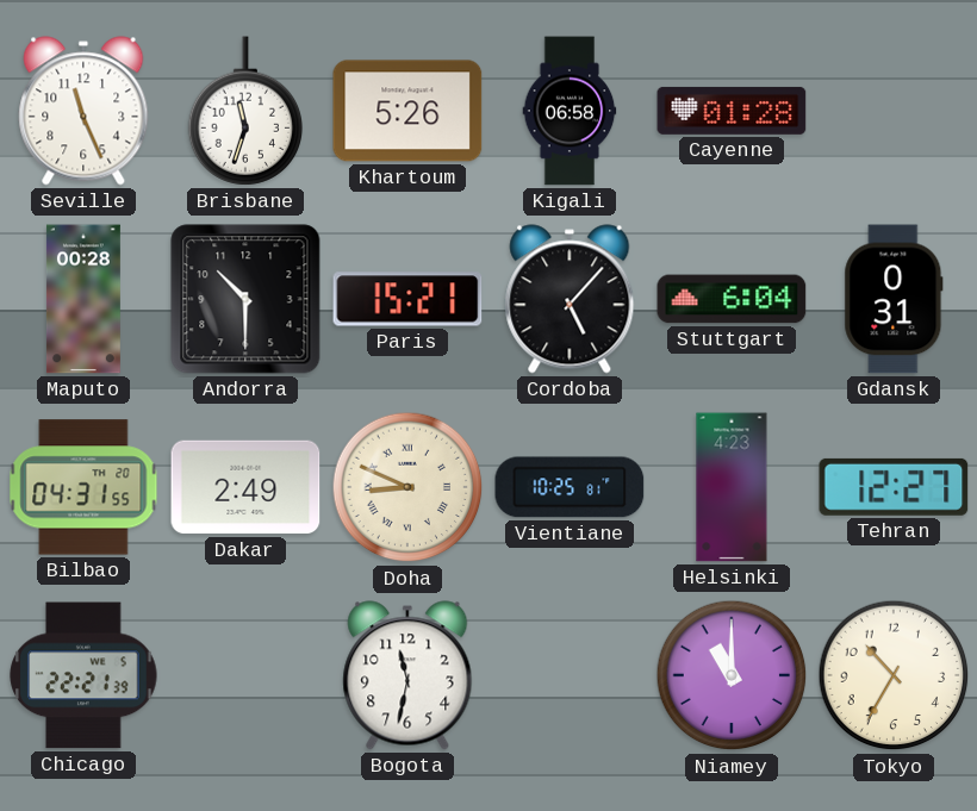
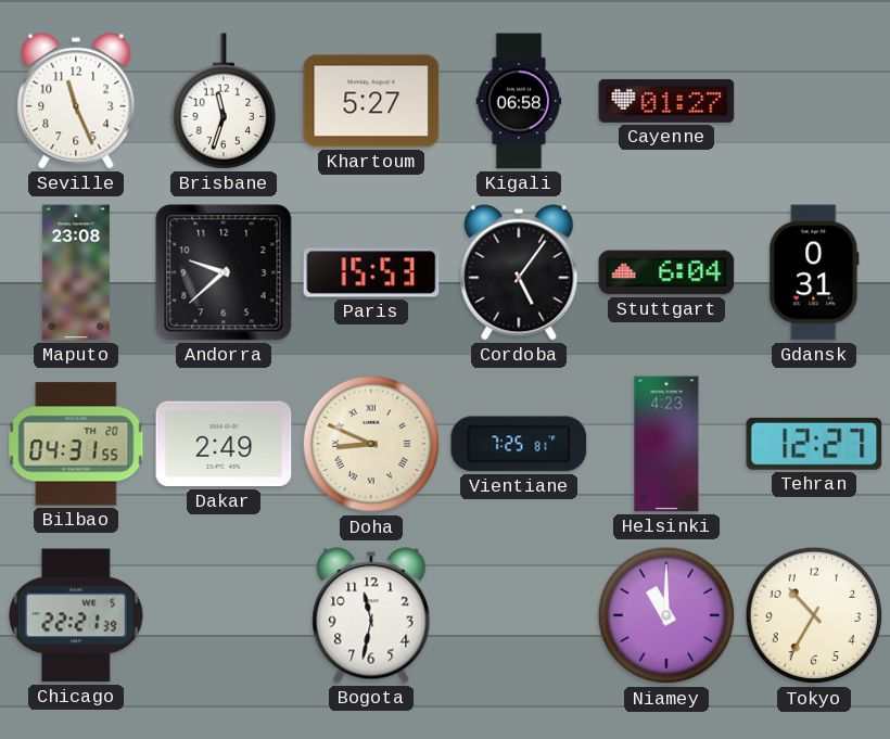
Khartoum: 5:26 -> 5:27
Cayenne: 01:28 -> 01:27
Maputo: 00:28 -> 23:08
Andorra: 10:30 -> 9:38
Paris: 15:21 -> 15:53
Cordoba: 5:07 -> 5:06
Vientiane: 10:25 -> 7:25
